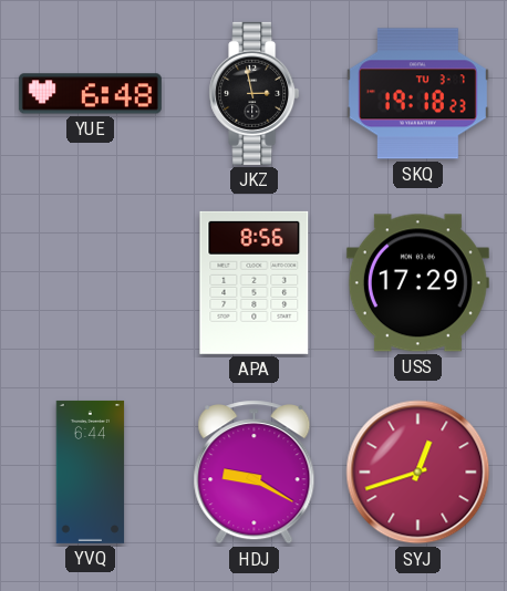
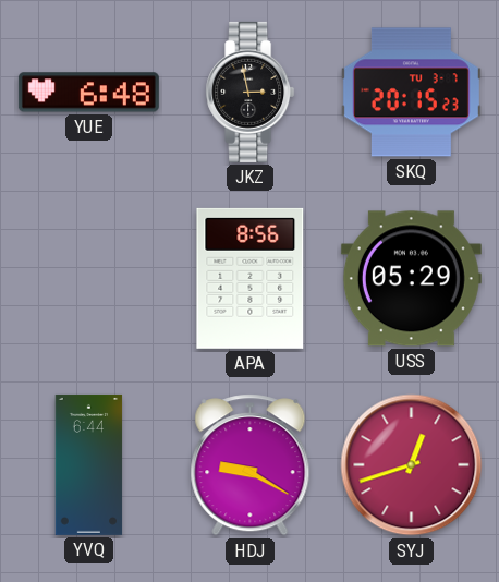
SKQ: 19:18 -> 20:15
USS: 17:29 -> 05:29
